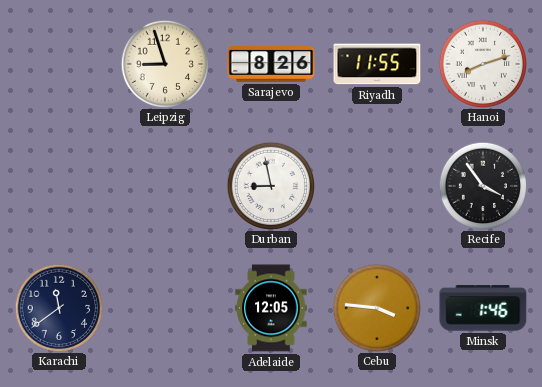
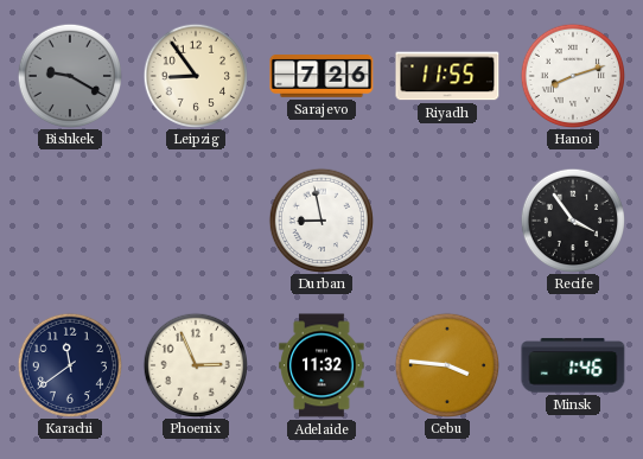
Bishkek: none -> 9:20
Leipzig: 8:57 -> 8:54
Sarajevo: 8:26 -> 7:26
Phoenix: none -> 2:56
Adelaide: 12:05 -> 11:32
